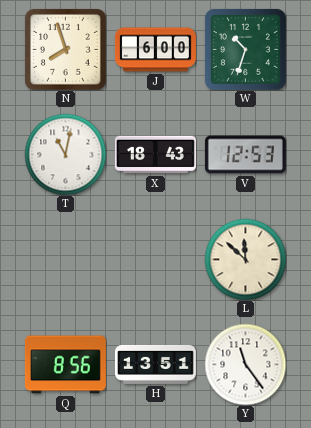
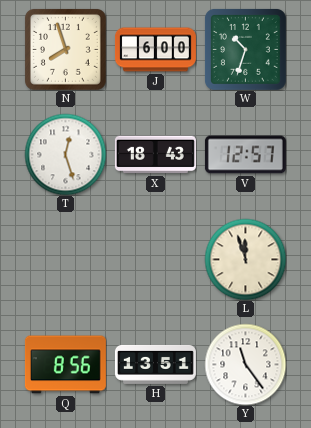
T: 11:02 -> 12:27
V: 12:53 -> 12:57
L: 11:52 -> 11:57
